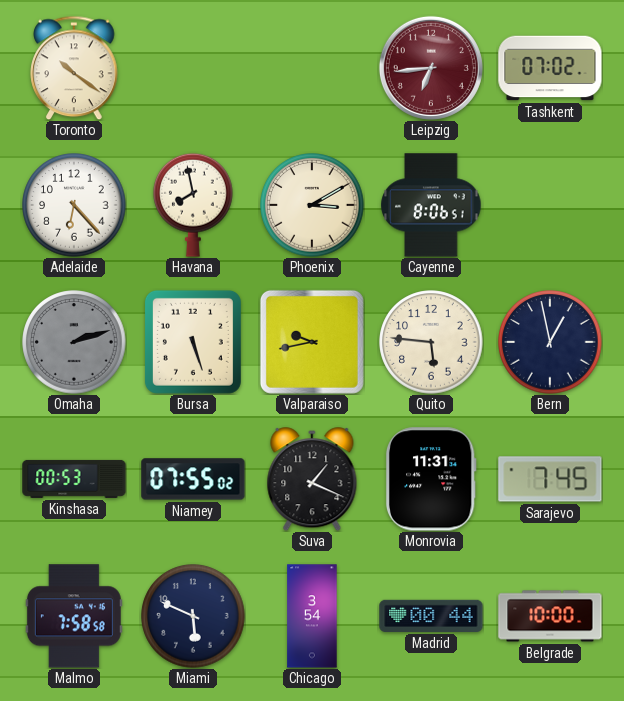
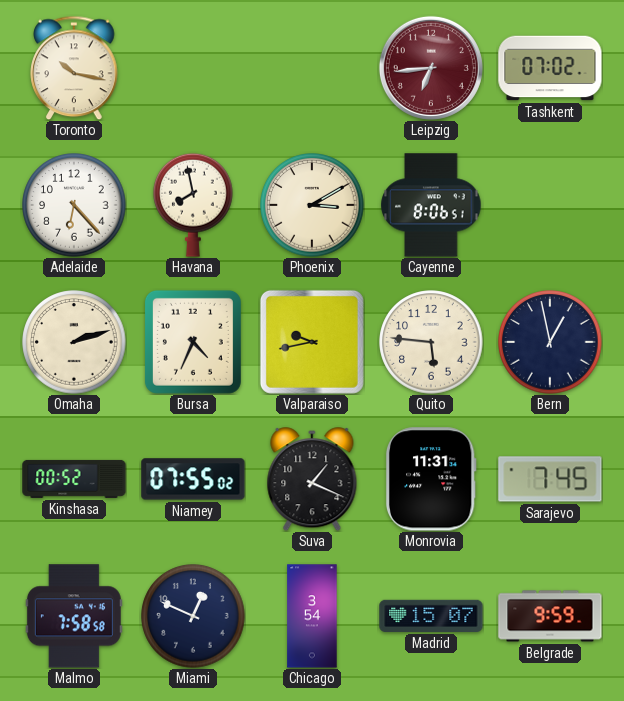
Toronto: 10:21 -> 10:17
Omaha dial: grey -> cream
Bursa: 5:27 -> 4:34
Kinshasa: 00:53 -> 00:52
Miami: 5:49 -> 12:49
Madrid: 00:44 -> 15:07
Belgrade: 10:00 -> 9:59
